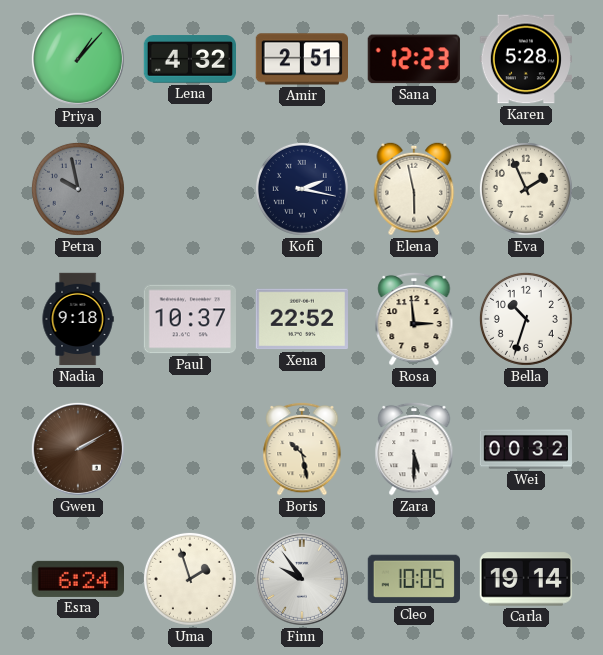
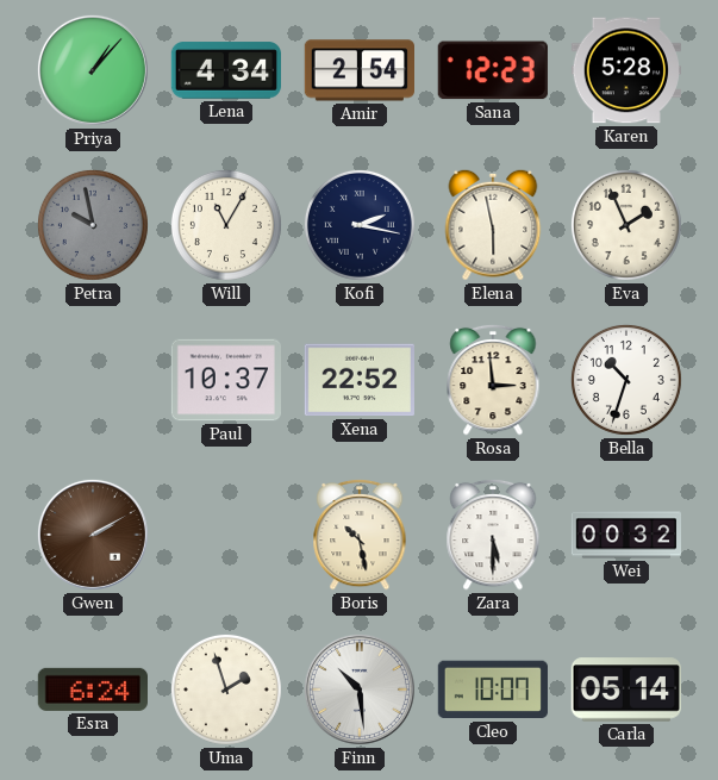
Lena: 4:32 -> 4:34
Amir: 2:51 -> 2:54
Will: none -> 11:05
Nadia: 9:18 -> none
Finn: 9:54 -> 10:29
Cleo: 10:05 -> 10:07
Carla: 19:14 -> 05:14
